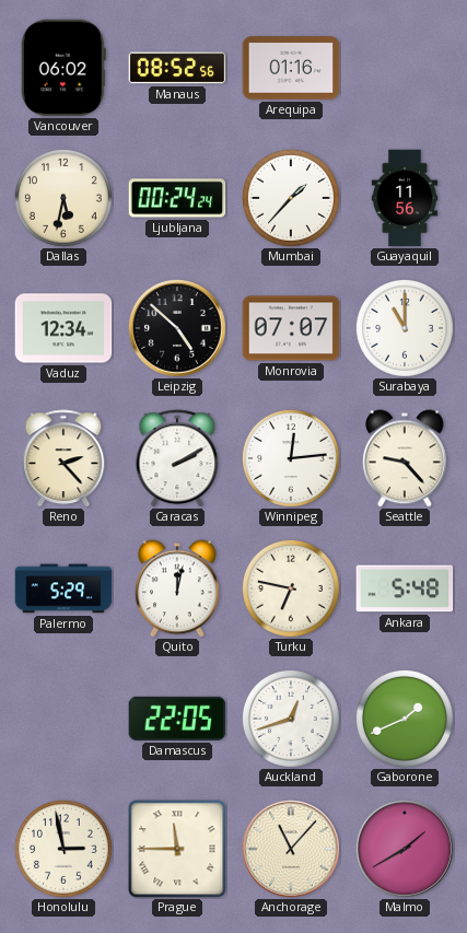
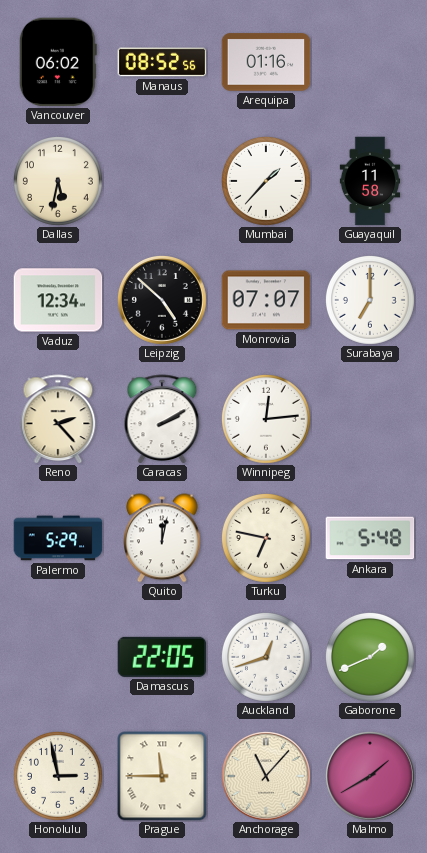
Ljubljana: 00:24 -> none
Guayaquil: 11:56 -> 11:58
Surabaya: 11:00 -> 7:00
Seattle: 9:23 -> none
